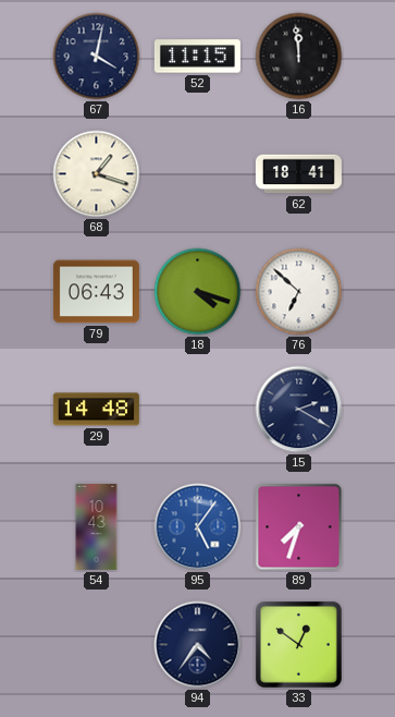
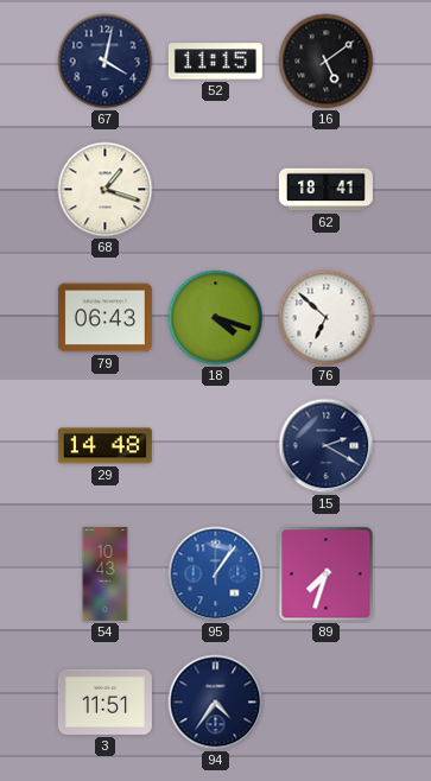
16: 11:59 -> 5:09
95: 5:06 -> 1:06
3: none -> 11:51
33: 12:51 -> none
